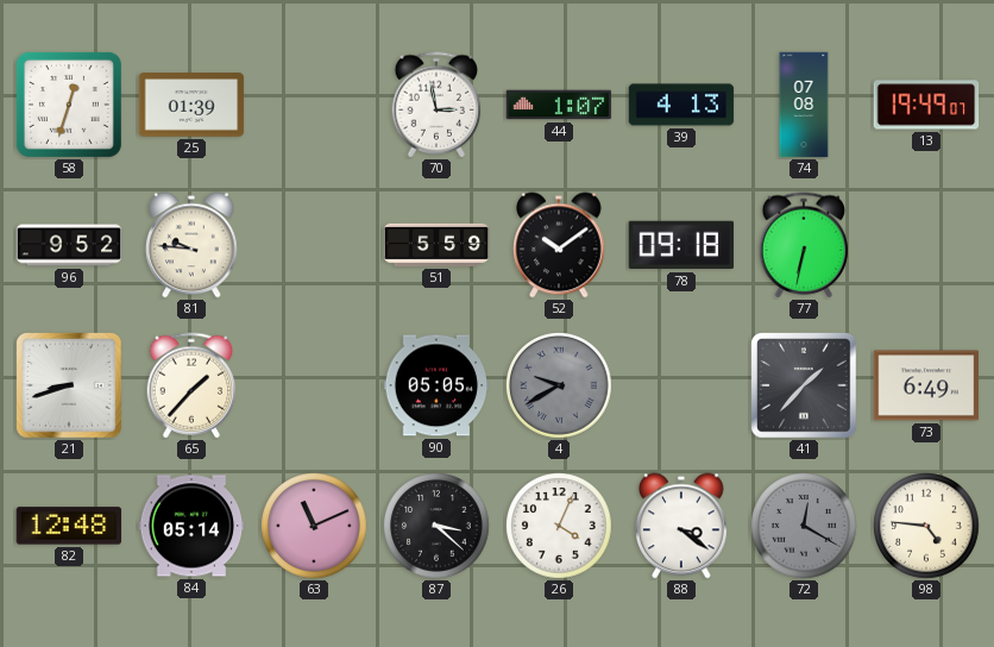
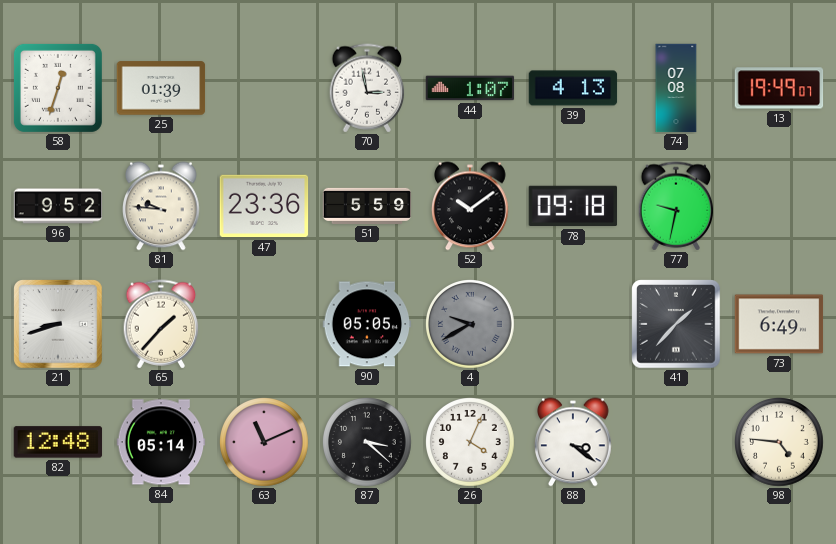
47: none -> 23:36
77: 6:32 -> 9:32
72: 12:20 -> none
